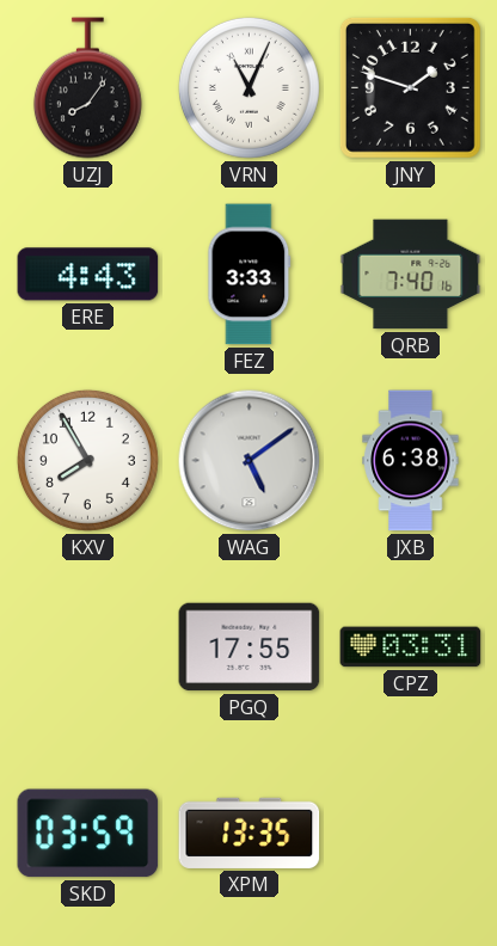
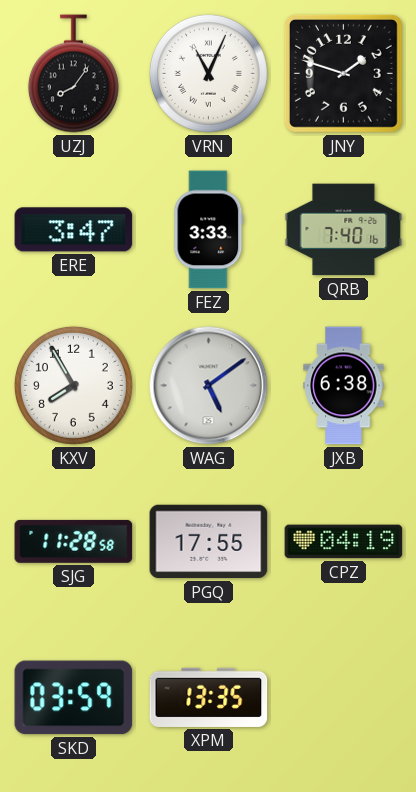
ERE: 4:43 -> 3:47
SJG: none -> 11:28
CPZ: 03:31 -> 04:19
